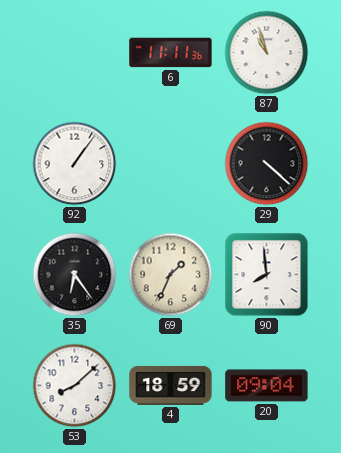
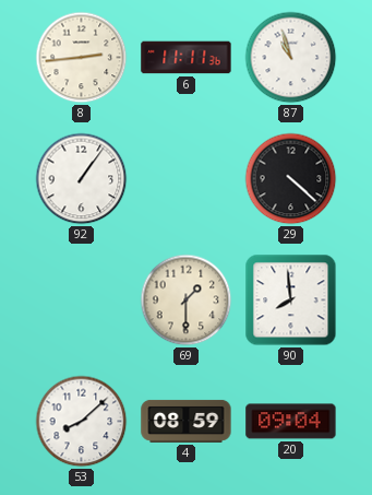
8: none -> 2:44
35: 6:24 -> none
69: 1:34 -> 1:30
4: 18:59 -> 08:59
